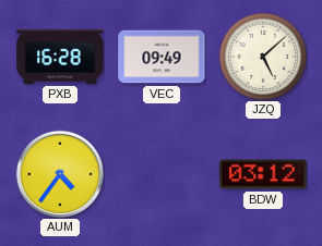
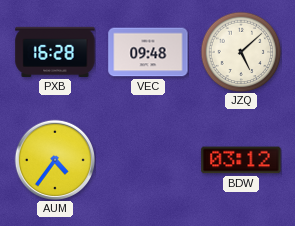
VEC: 09:49 -> 09:48
